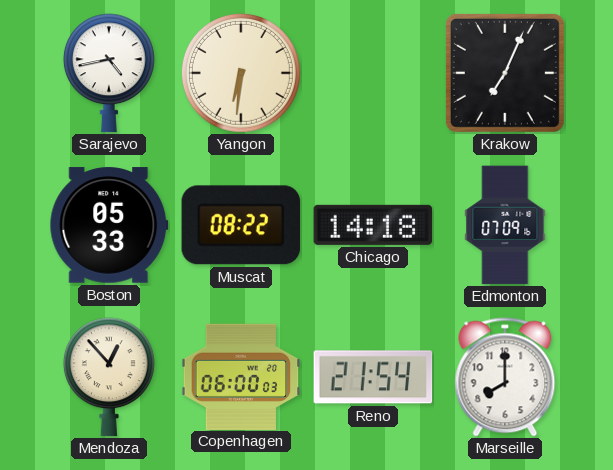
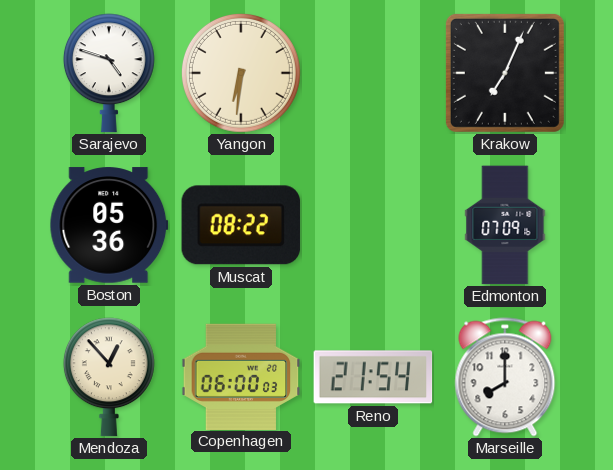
Sarajevo: 4:43 -> 4:48
Boston: 05:33 -> 05:36
Chicago: 14:18 -> none
